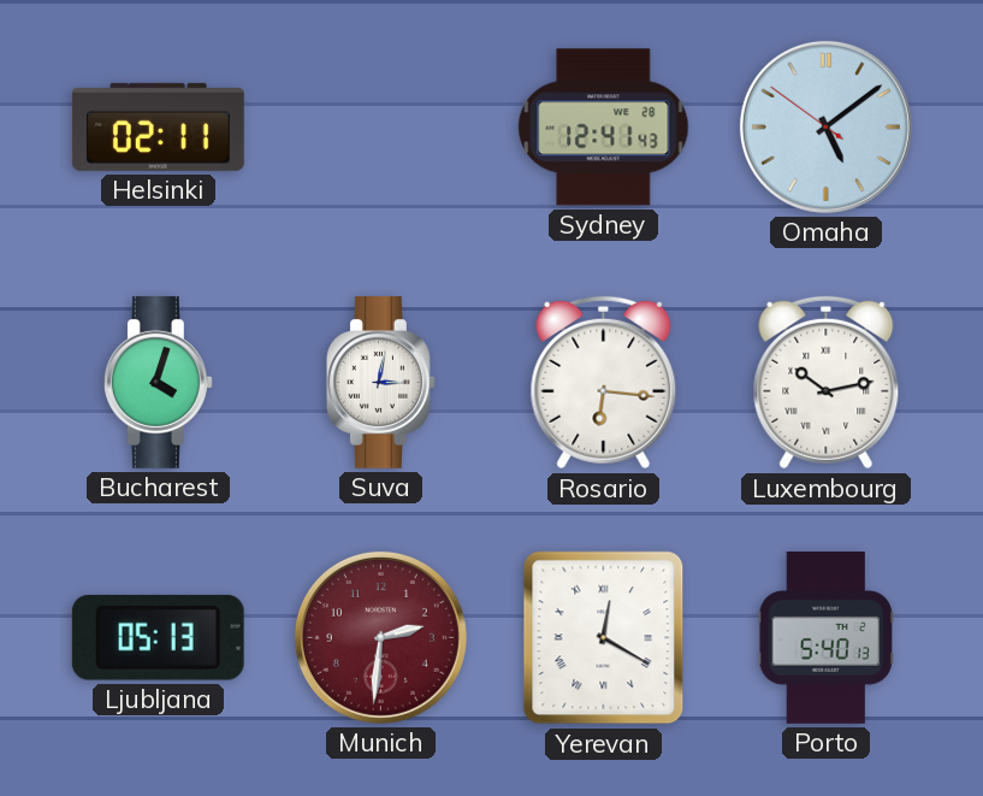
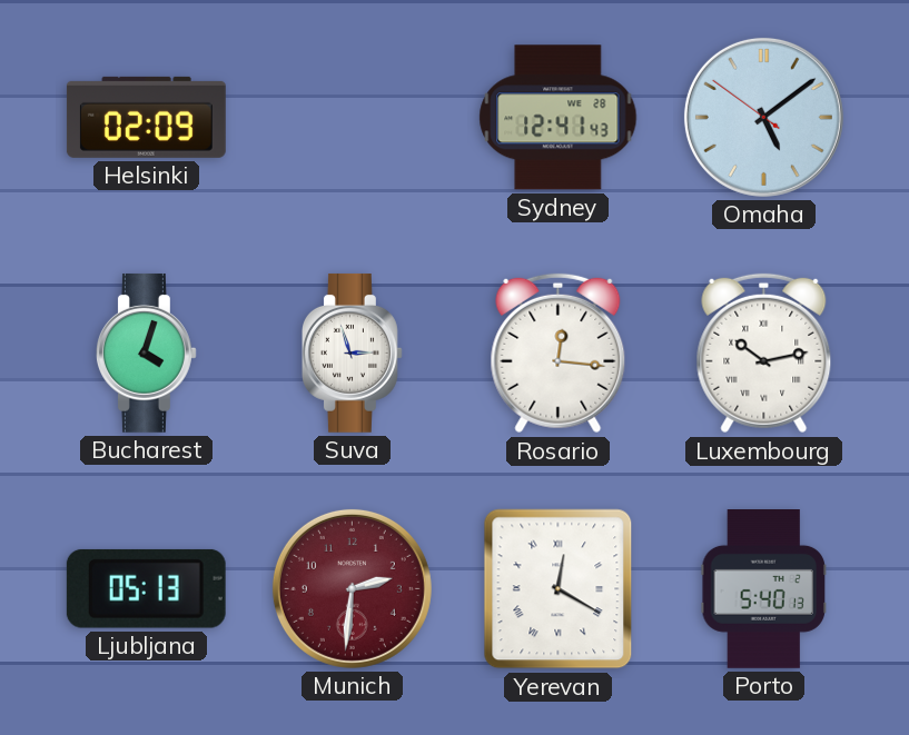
Helsinki: 02:11 -> 02:09
Suva: 3:02 -> 2:57
Rosario: 6:16 -> 12:16
